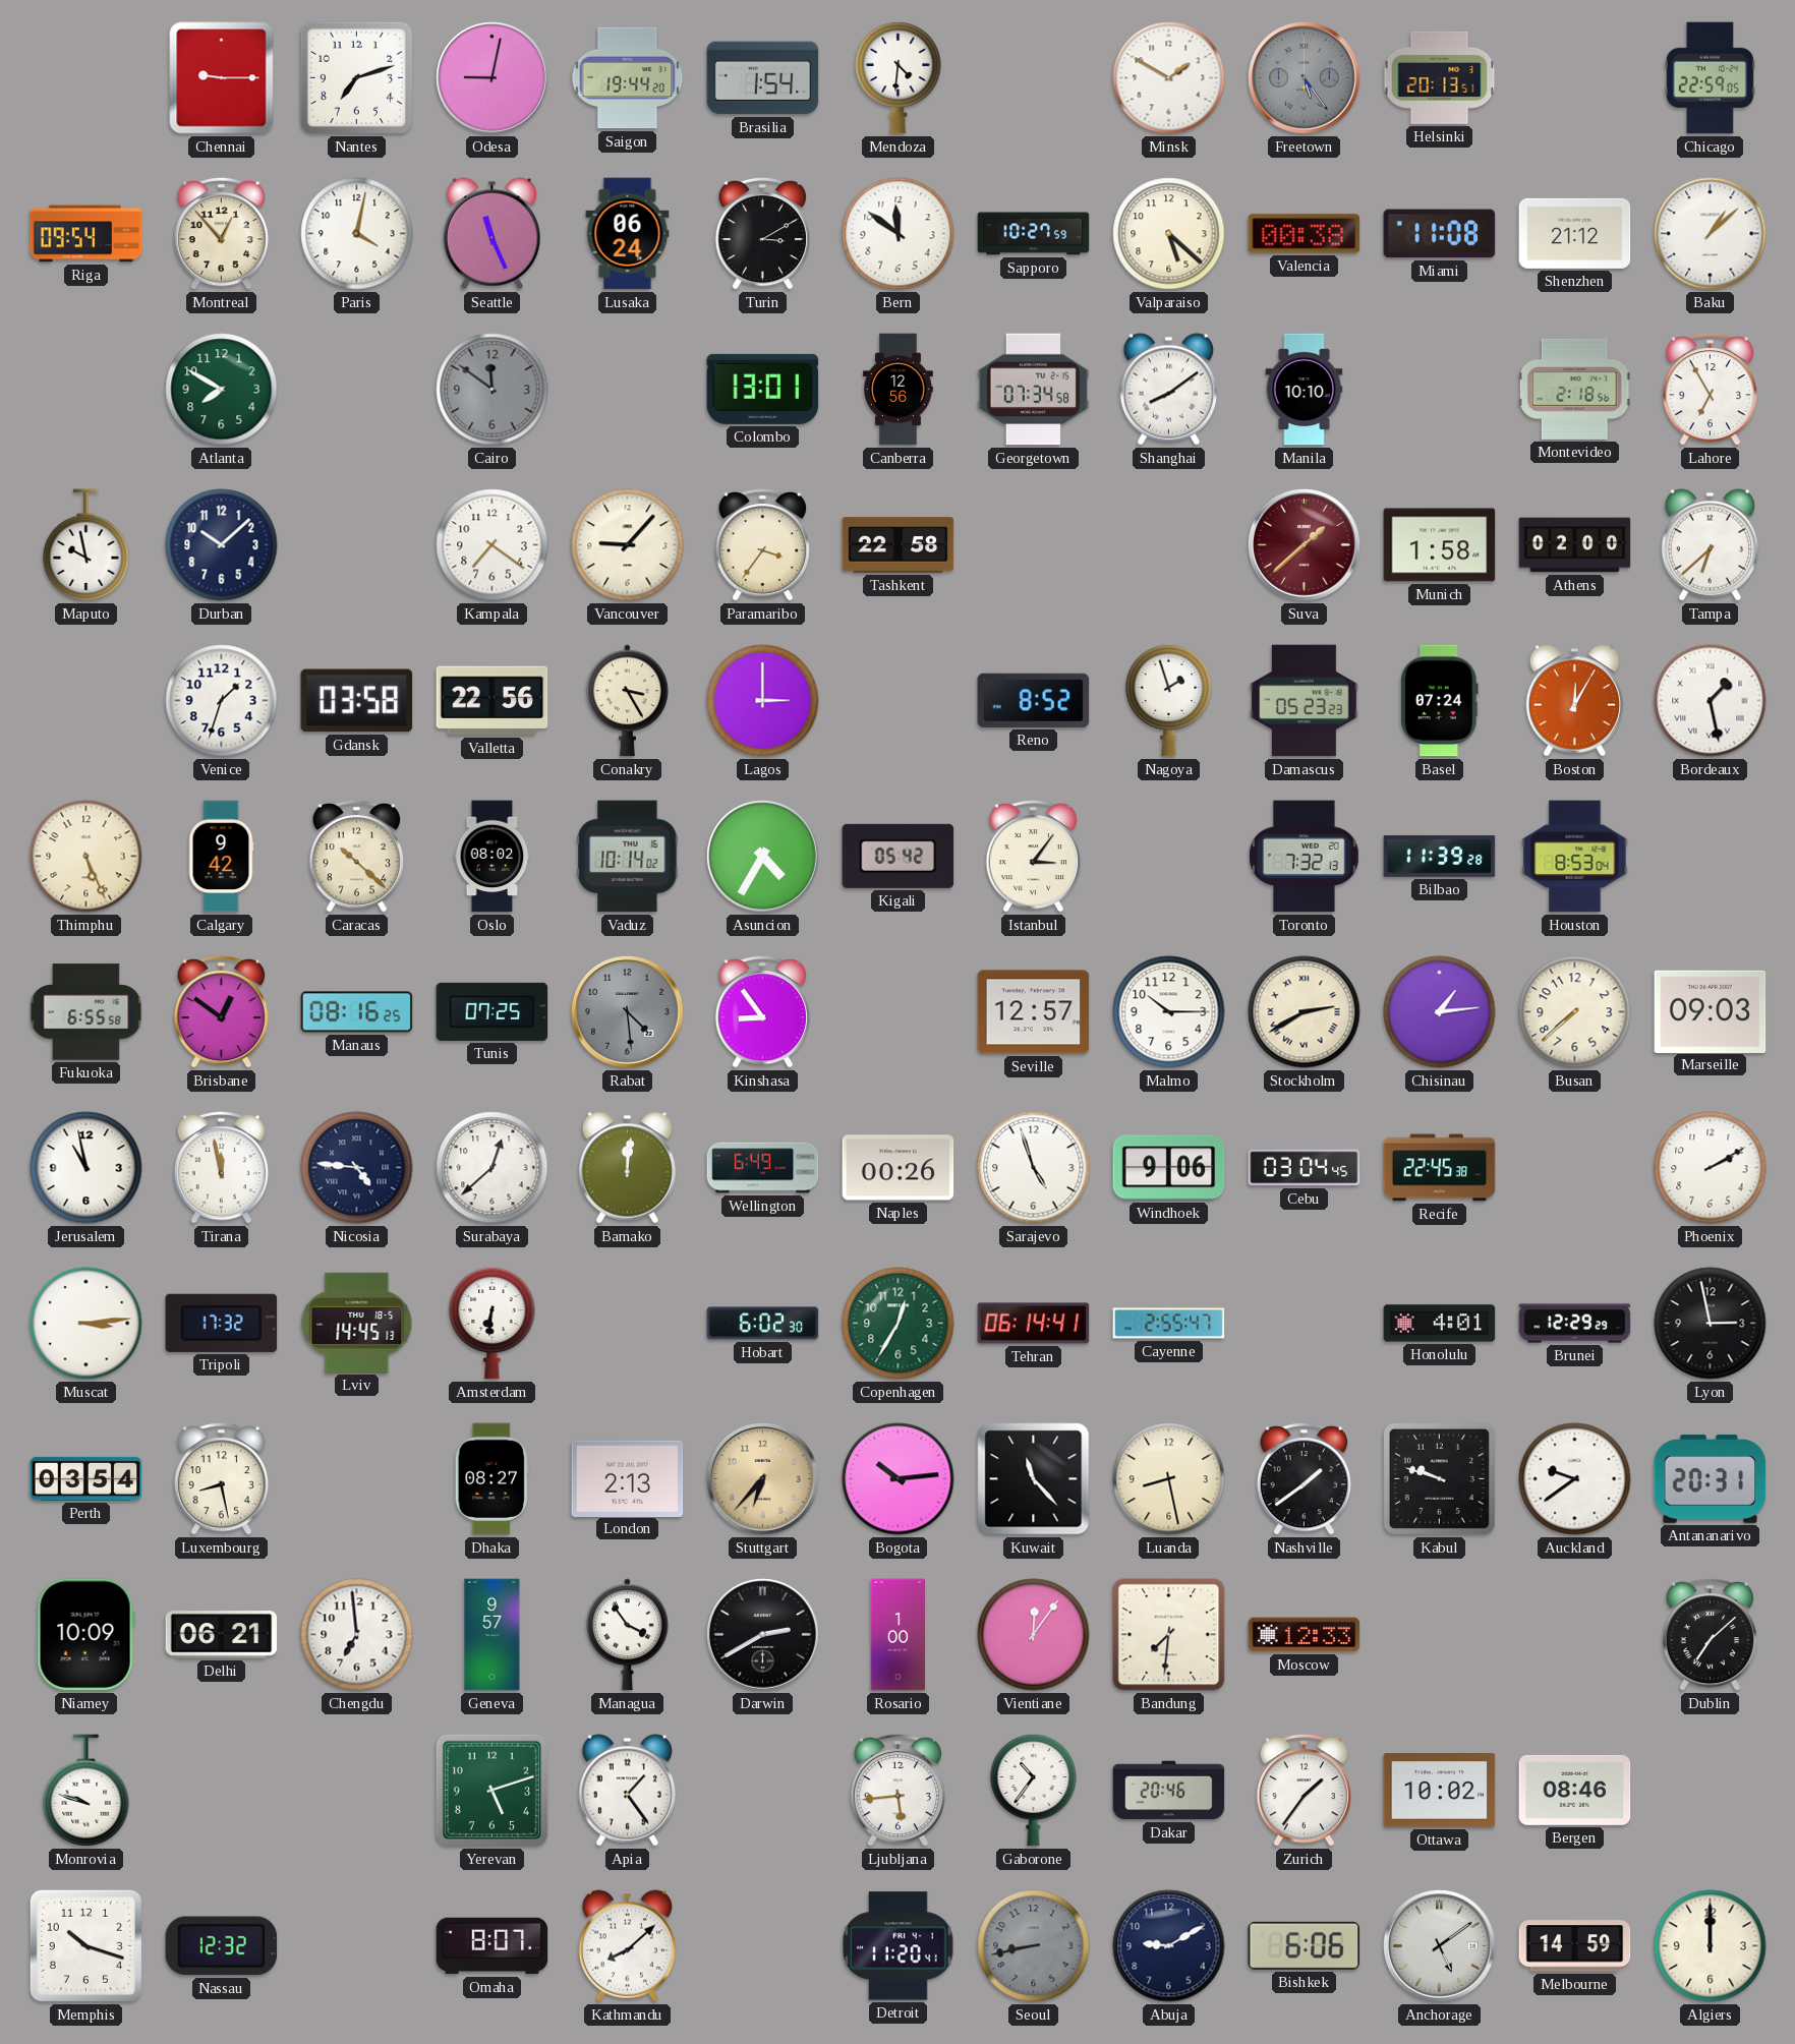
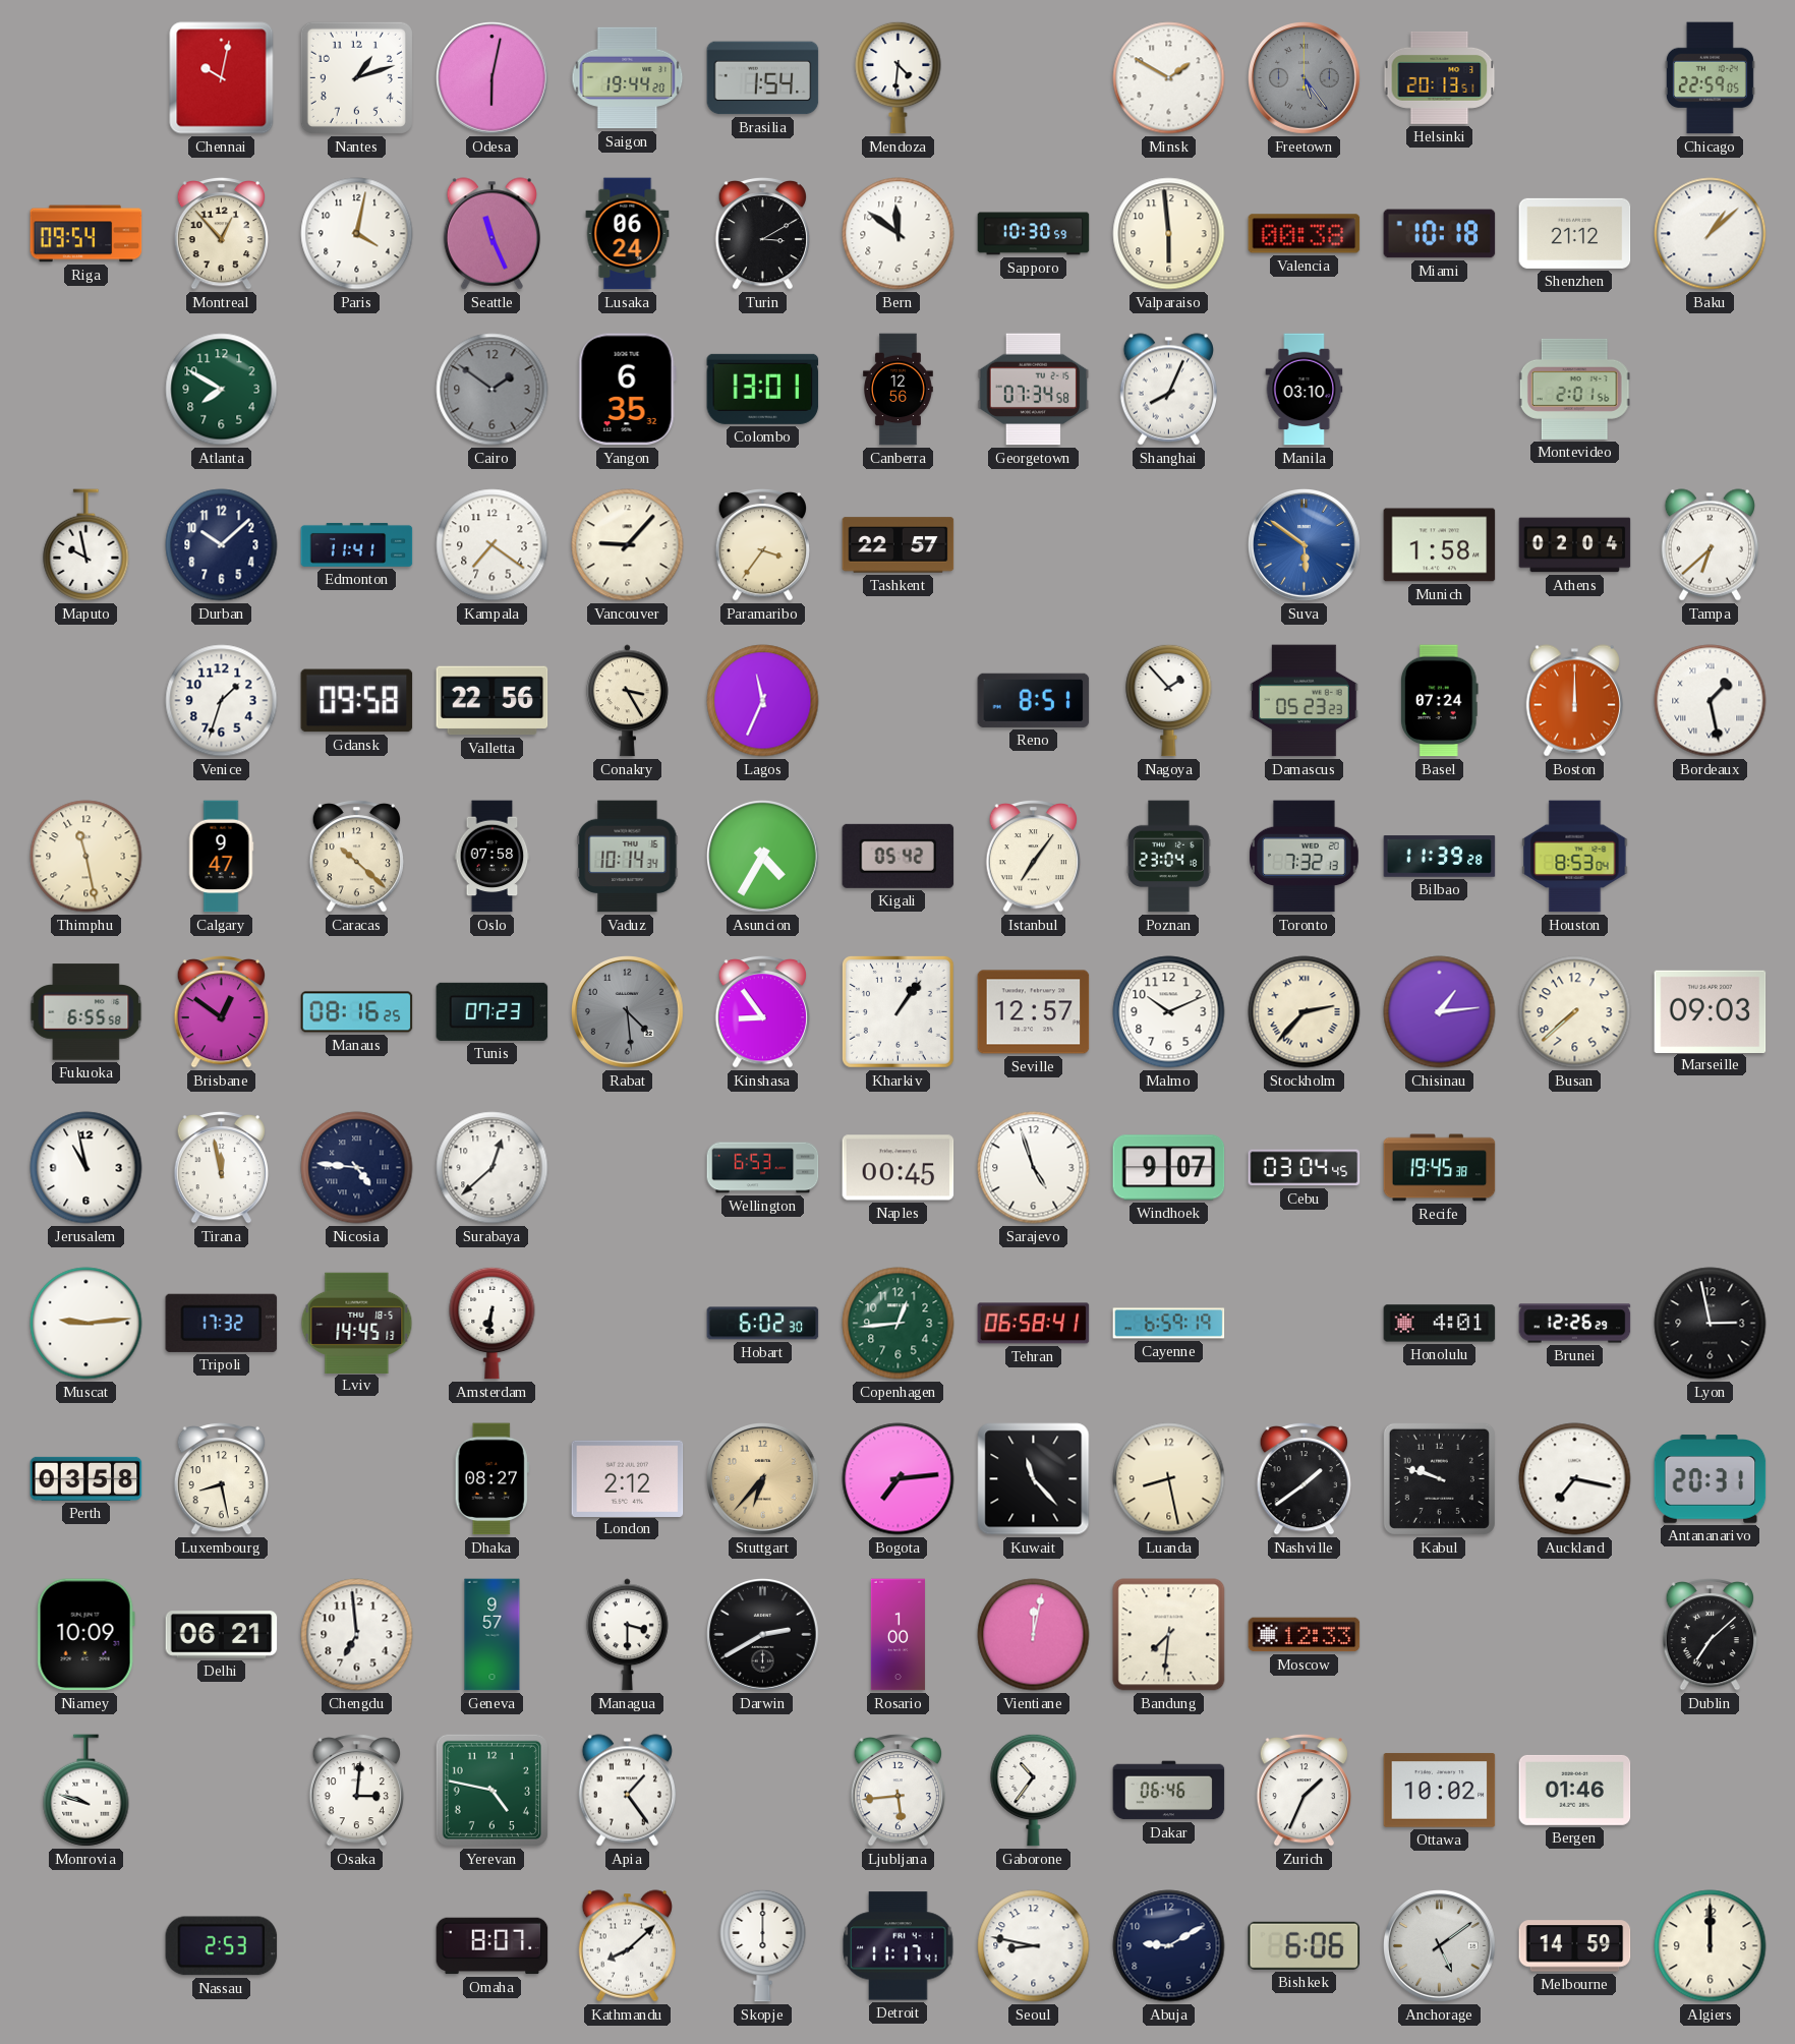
Chennai: 9:15 -> 10:02
Nantes: 7:12 -> 1:12
Odesa: 9:02 -> 6:02
Sapporo: 10:27 -> 10:30
Valparaiso: 5:22 -> 5:59
Miami: 11:08 -> 10:18
Cairo: 11:51 -> 1:51
Yangon: none -> 6:35
Shanghai: 8:09 -> 8:04
Manila: 10:10 -> 03:10
Montevideo: 2:18 -> 2:01
Lahore: 6:55 -> none
Edmonton: none -> 11:41
Tashkent: 22:58 -> 22:57
Suva: 1:38 -> 5:51
Suva dial: burgundy -> blue
Athens: 02:00 -> 02:04
Gdansk: 03:58 -> 09:58
Lagos: 3:00 -> 11:34
Reno: 8:52 -> 8:51
Nagoya: 1:57 -> 1:53
Boston: 12:05 -> 12:00
Thimphu: 5:26 -> 11:28
Calgary: 9:42 -> 9:47
Oslo: 08:02 -> 07:58
Vaduz: 10:14:02 -> 10:14:34
Istanbul: 3:06 -> 7:06
Poznan: none -> 23:04
Tunis: 07:25 -> 07:23
Kharkiv: none -> 1:06
Malmo: 10:15 -> 10:11
Stockholm: 2:40 -> 2:37
Bamako: 12:01 -> none
Wellington: 6:49 -> 6:53
Naples: 00:26 -> 00:45
Windhoek: 9:06 -> 9:07
Recife: 22:45 -> 19:45
Phoenix: 2:10 -> none
Muscat: 3:14 -> 9:14
Copenhagen: 12:35 -> 12:44
Tehran: 06:14 -> 06:58
Cayenne: 2:55 -> 6:59
Brunei: 12:29 -> 12:26
Perth: 03:54 -> 03:58
London: 2:13 -> 2:12
Bogota: 10:14 -> 7:14
Auckland: 9:39 -> 7:17
Managua: 3:54 -> 3:30
Vientiane: 12:06 -> 12:02
Osaka: none -> 3:01
Yerevan: 5:12 -> 4:47
Dakar: 20:46 -> 06:46
Zurich: 1:36 -> 1:34
Bergen: 08:46 -> 01:46
Memphis: 10:18 -> none
Nassau: 12:32 -> 2:53
Skopje: none -> 6:00
Detroit: 11:20 -> 11:17
Seoul: 8:43 -> 8:47
Seoul dial: grey -> white
